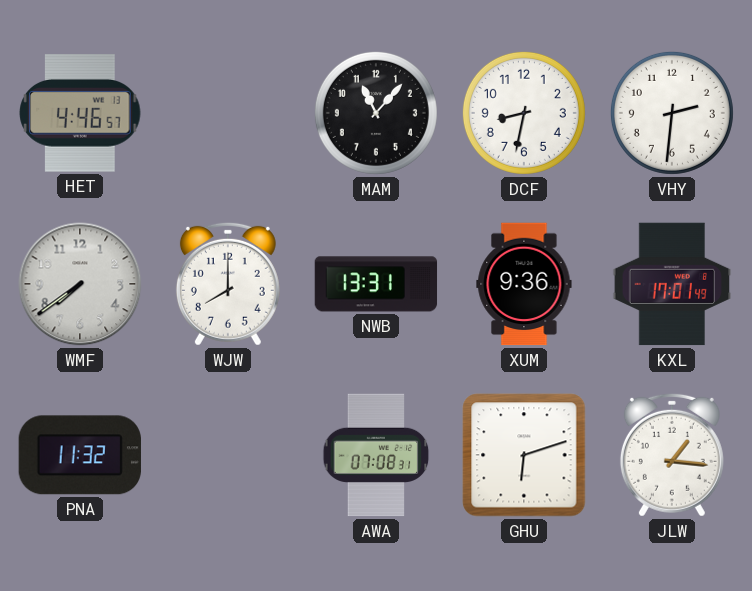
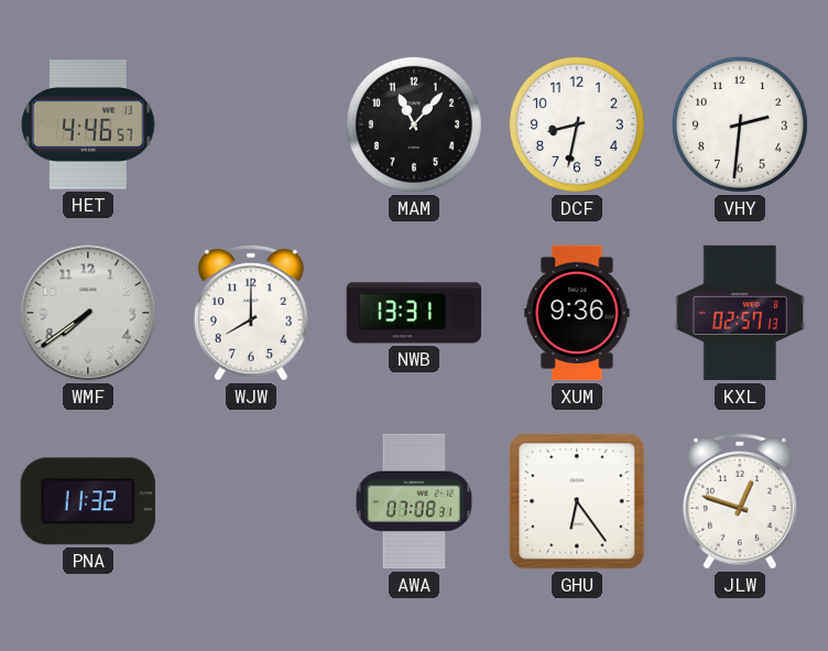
KXL: 17:01 -> 02:57
GHU: 6:12 -> 6:24
JLW: 1:16 -> 12:48
